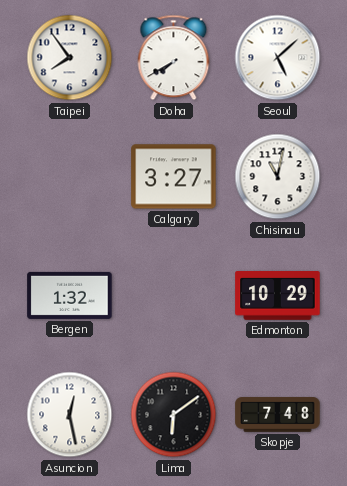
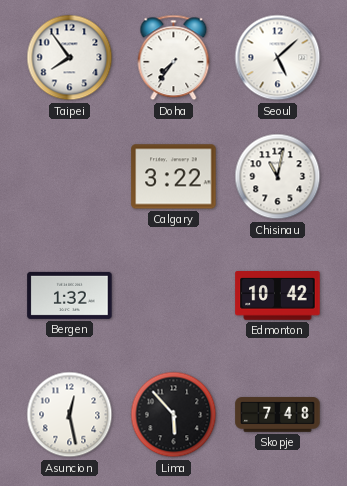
Doha: 7:40 -> 7:36
Calgary: 3:27 -> 3:22
Edmonton: 10:29 -> 10:42
Lima: 6:09 -> 5:53
